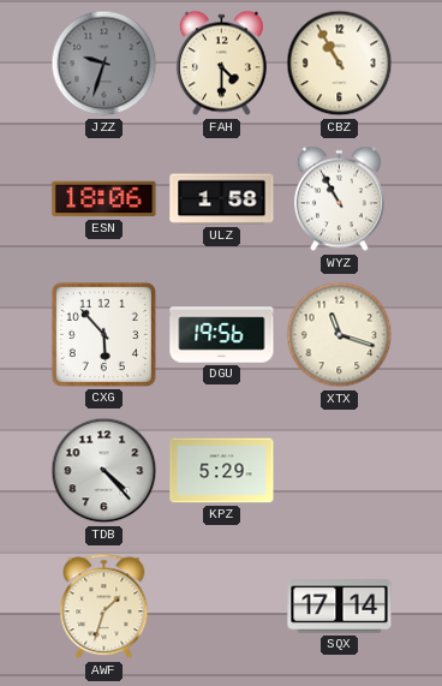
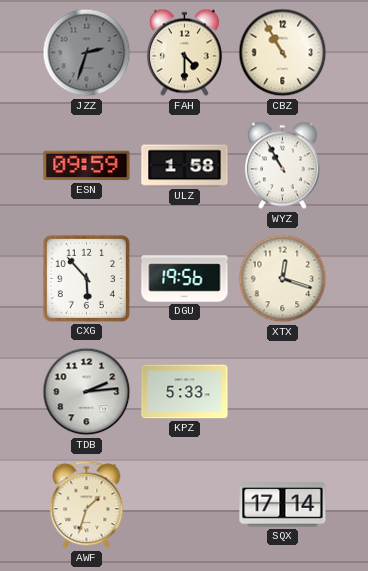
JZZ: 9:33 -> 2:33
ESN: 18:06 -> 09:59
XTX: 11:18 -> 12:18
TDB: 4:23 -> 2:14
KPZ: 5:29 -> 5:33
